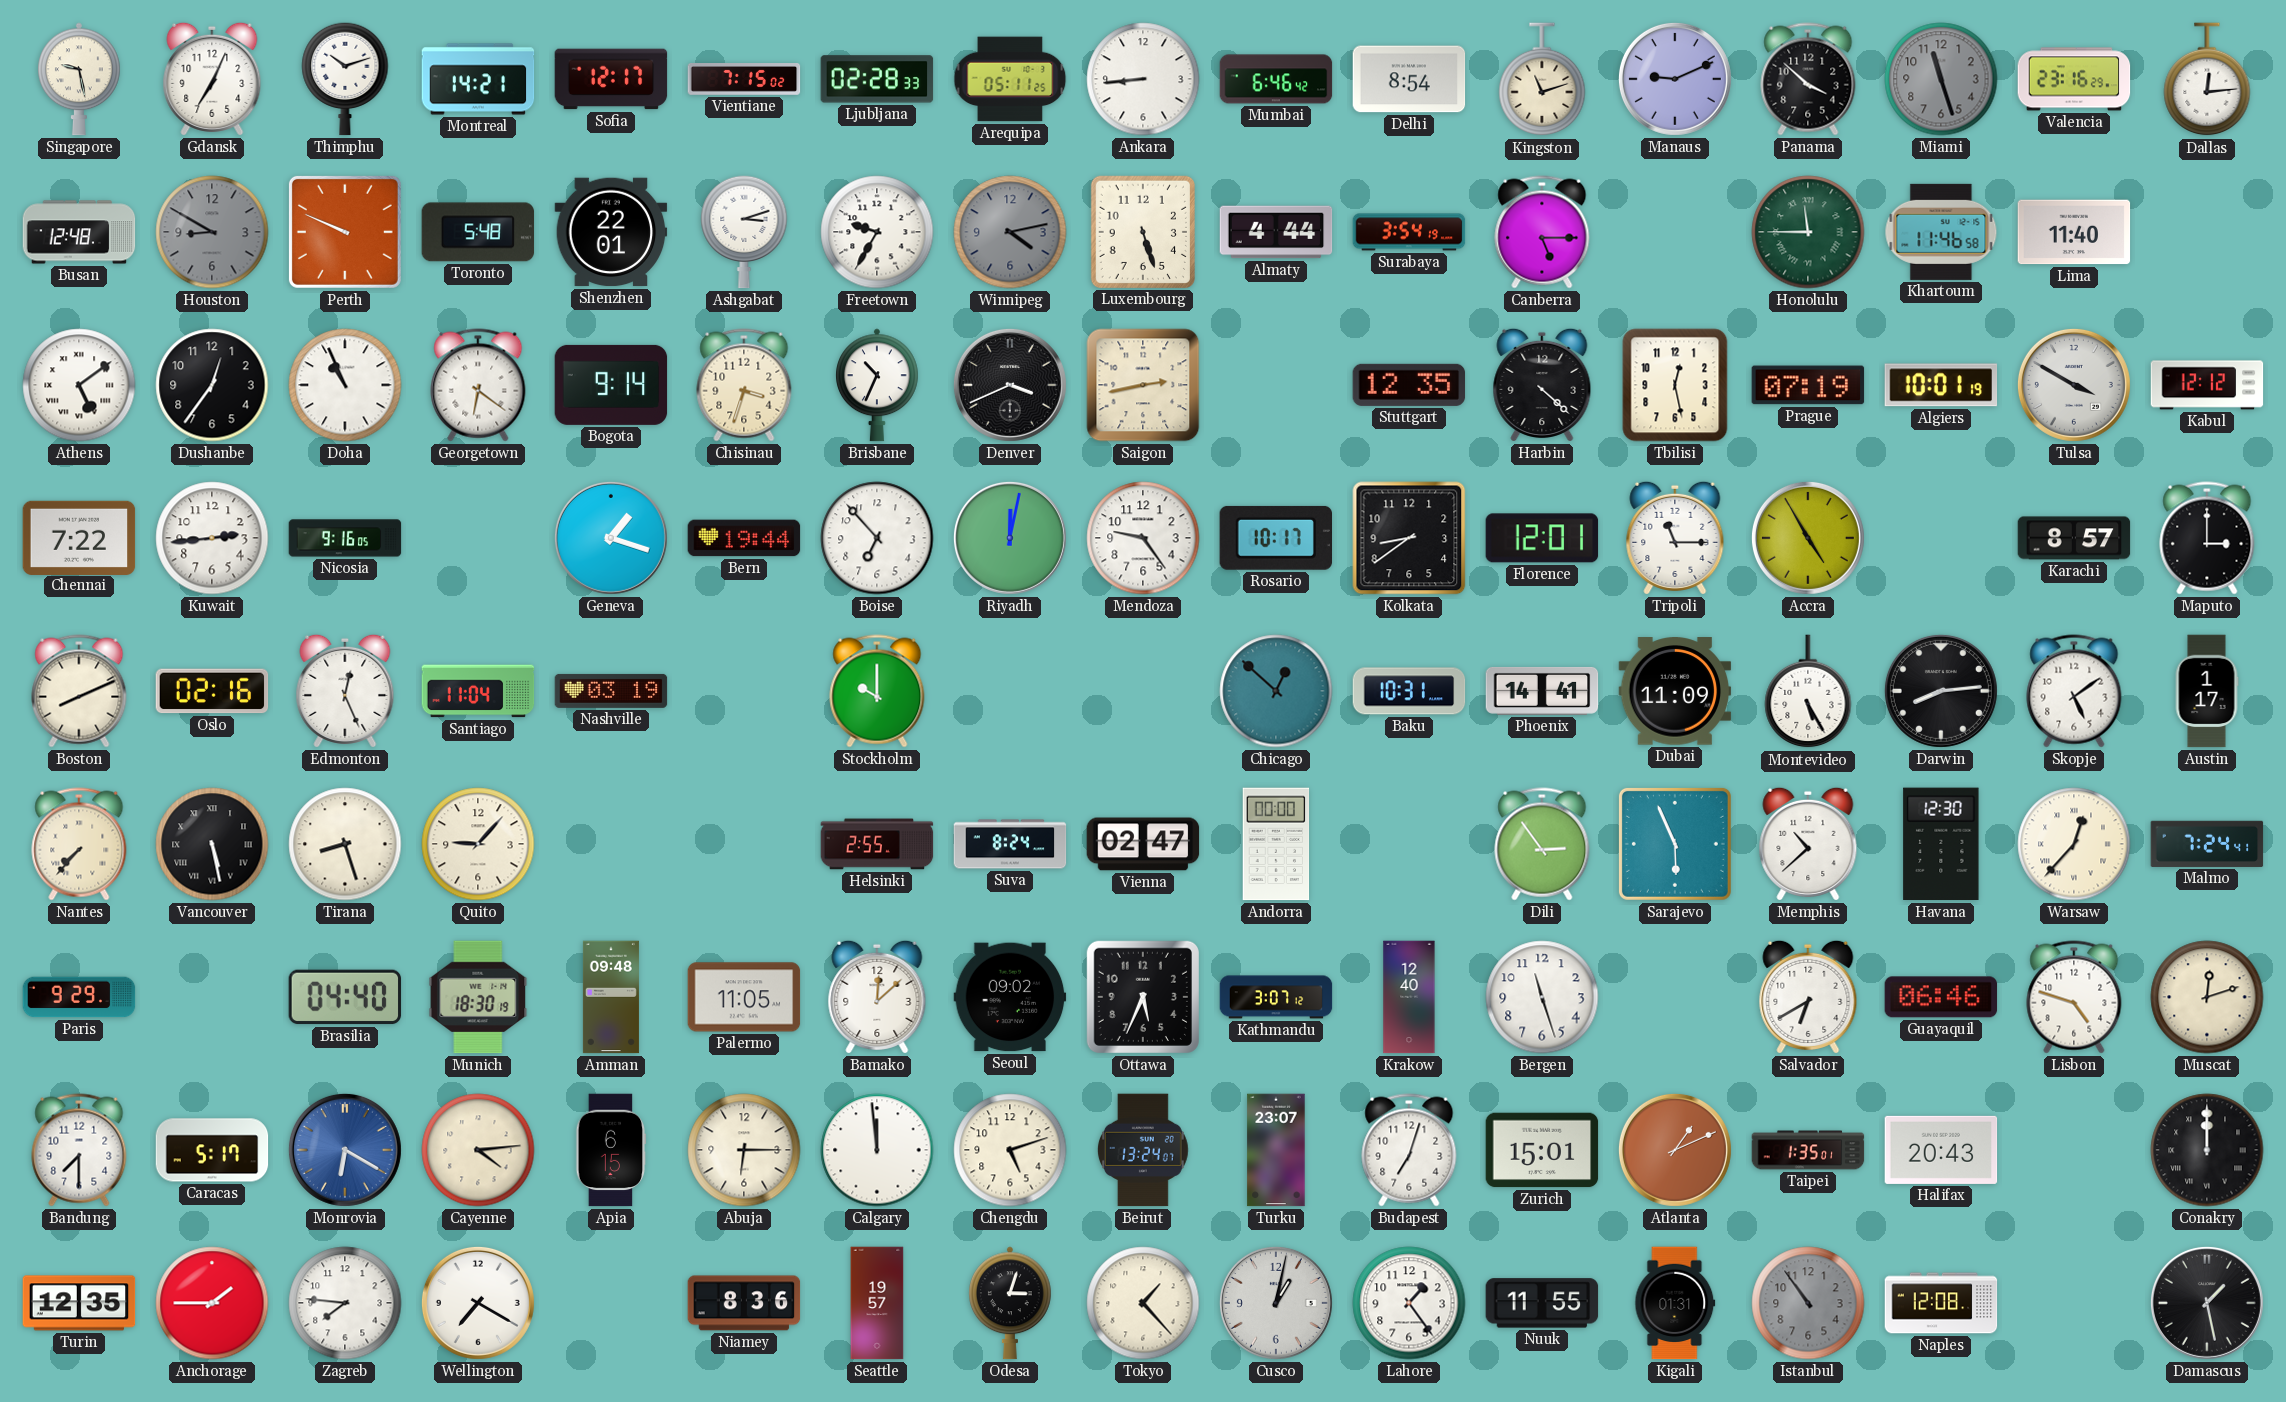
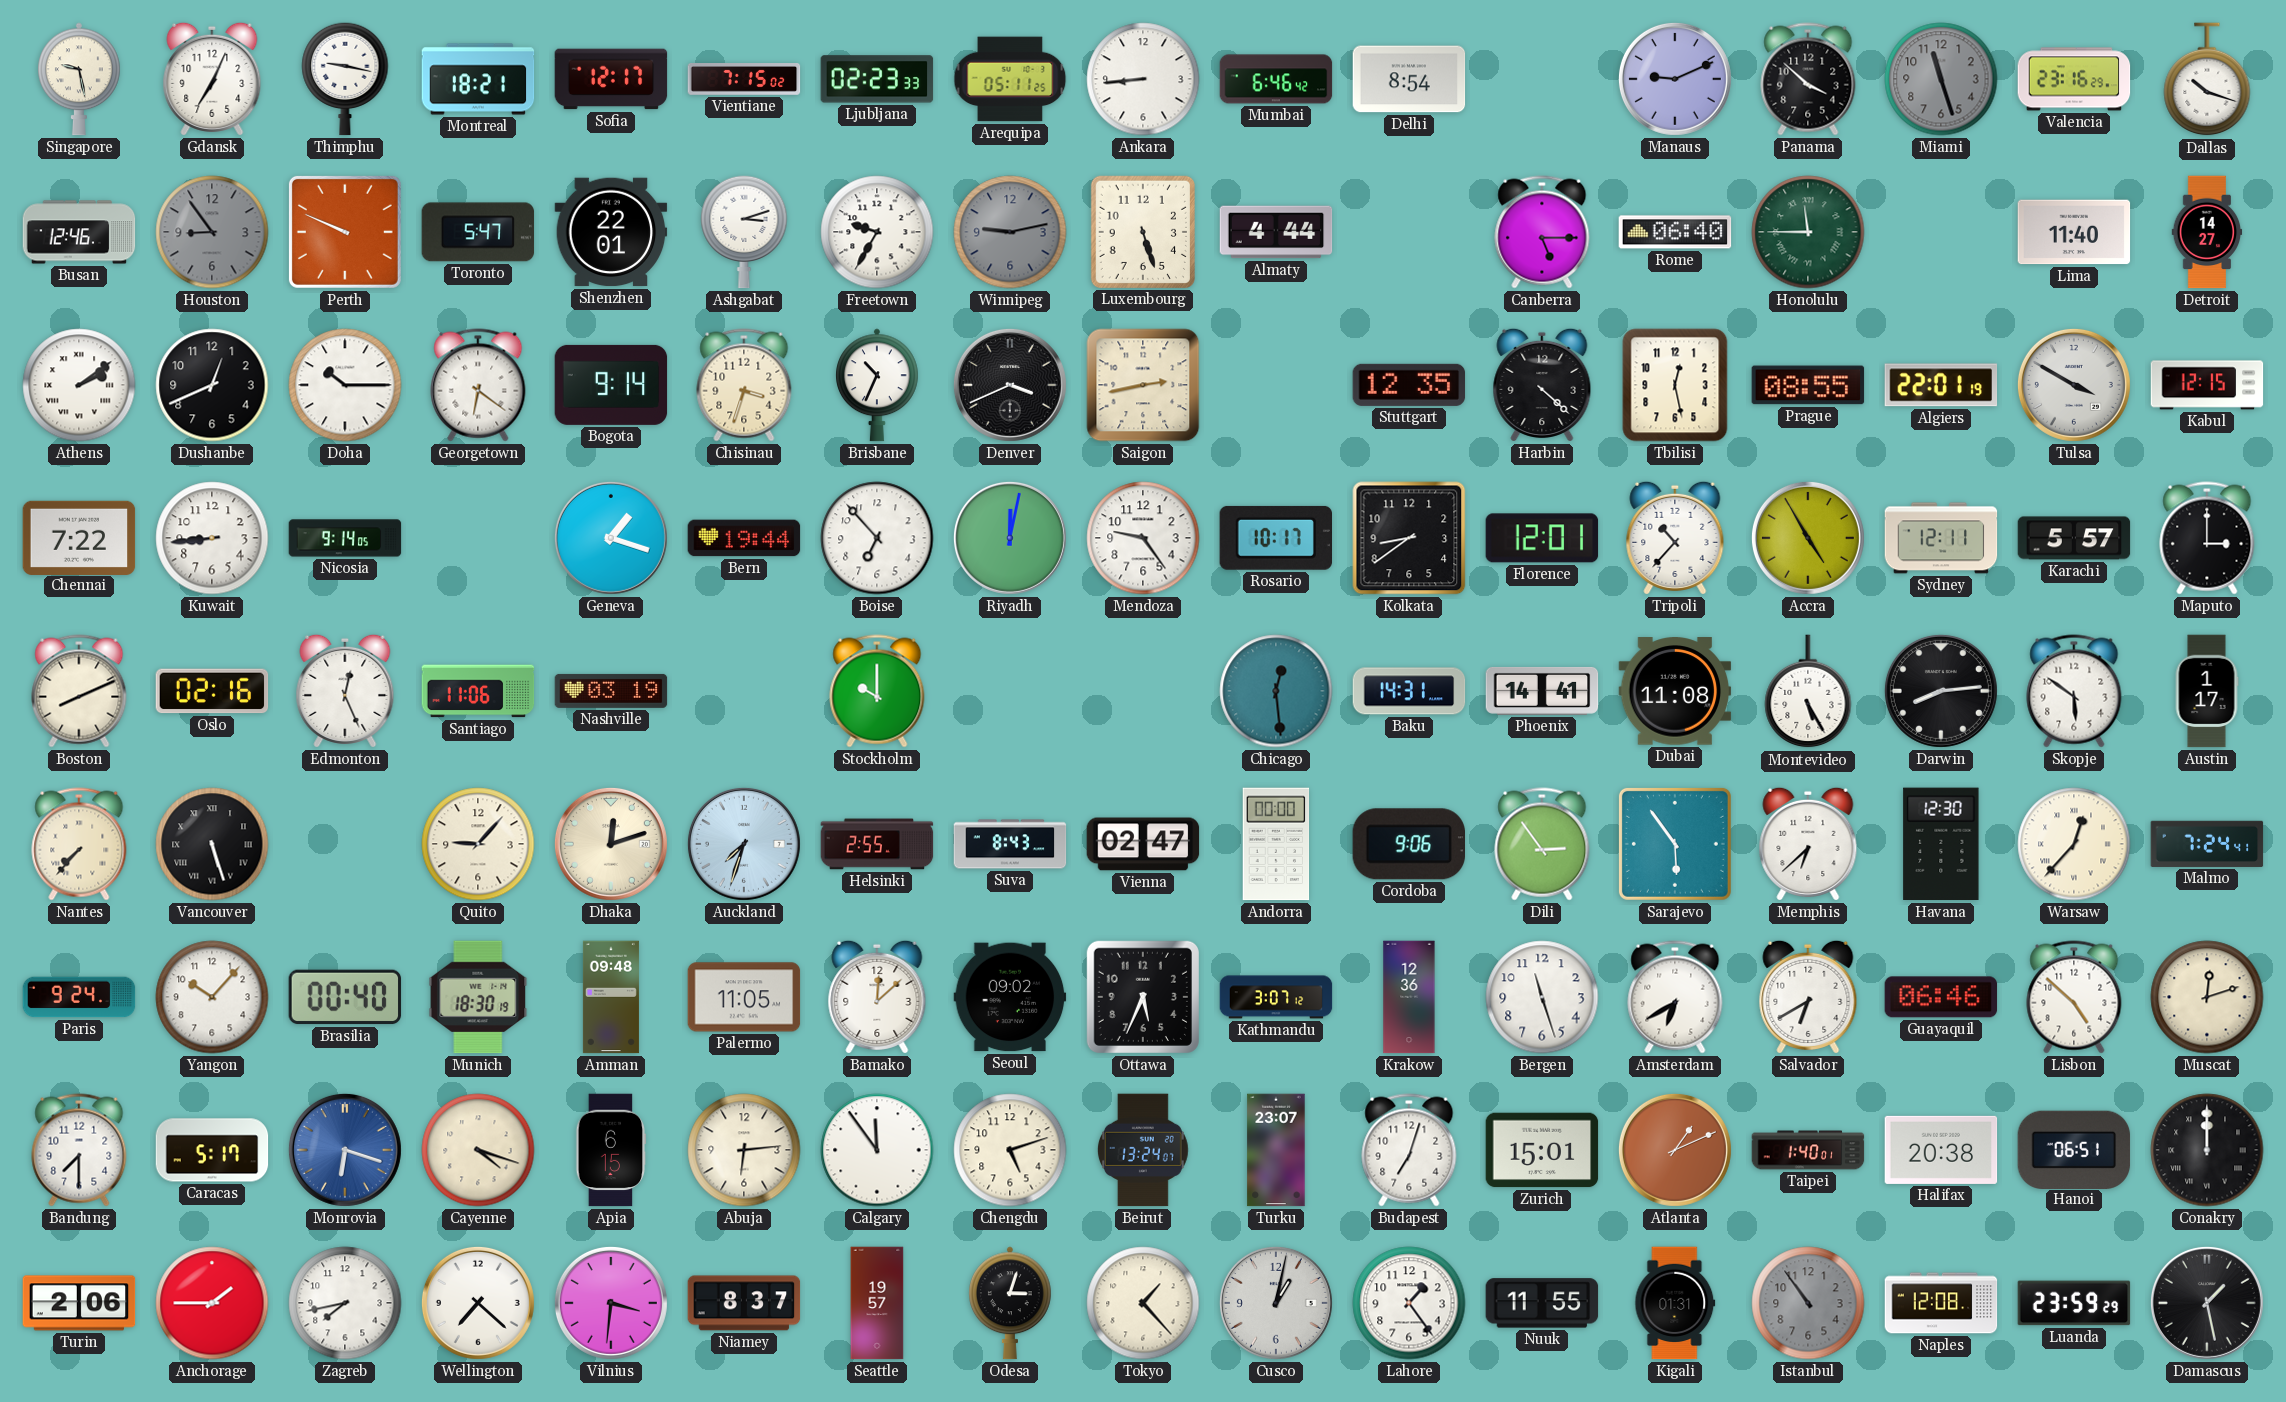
Thimphu: 10:12 -> 9:17
Montreal: 14:21 -> 18:21
Ljubljana: 02:28 -> 02:23
Kingston: 11:12 -> none
Dallas: 12:14 -> 10:18
Busan: 12:48 -> 12:46
Houston: 8:50 -> 8:54
Toronto: 5:48 -> 5:47
Winnipeg: 4:13 -> 9:13
Surabaya: 3:54 -> none
Rome: none -> 06:40
Khartoum: 11:46 -> none
Detroit: none -> 14:27
Athens: 5:09 -> 2:09
Dushanbe: 12:36 -> 12:41
Doha: 10:56 -> 10:15
Prague: 07:19 -> 08:55
Algiers: 10:01 -> 22:01
Kabul: 12:12 -> 12:15
Kuwait: 2:44 -> 8:44
Nicosia: 9:16 -> 9:14
Tripoli: 11:15 -> 10:37
Sydney: none -> 12:11
Karachi: 8:57 -> 5:57
Santiago: 11:04 -> 11:06
Chicago: 12:52 -> 12:29
Baku: 10:31 -> 14:31
Dubai: 11:09 -> 11:08
Skopje: 5:09 -> 5:51
Vancouver: 5:28 -> 5:27
Tirana: 8:27 -> none
Dhaka: none -> 12:12
Auckland: none -> 7:33
Suva: 8:24 -> 8:43
Cordoba: none -> 9:06
Sarajevo: 5:56 -> 5:54
Memphis: 10:38 -> 6:38
Paris: 9:29 -> 9:24
Yangon: none -> 10:07
Brasilia: 04:40 -> 00:40
Krakow: 12:40 -> 12:36
Amsterdam: none -> 6:40
Lisbon: 4:48 -> 4:52
Monrovia: 6:20 -> 6:18
Cayenne: 4:14 -> 4:18
Abuja: 6:15 -> 6:14
Calgary: 11:59 -> 11:54
Taipei: 1:35 -> 1:40
Halifax: 20:43 -> 20:38
Hanoi: none -> 06:51
Turin: 12:35 -> 2:06
Zagreb: 7:46 -> 7:43
Wellington: 7:20 -> 7:22
Vilnius: none -> 3:31
Niamey: 8:36 -> 8:37
Luanda: none -> 23:59
